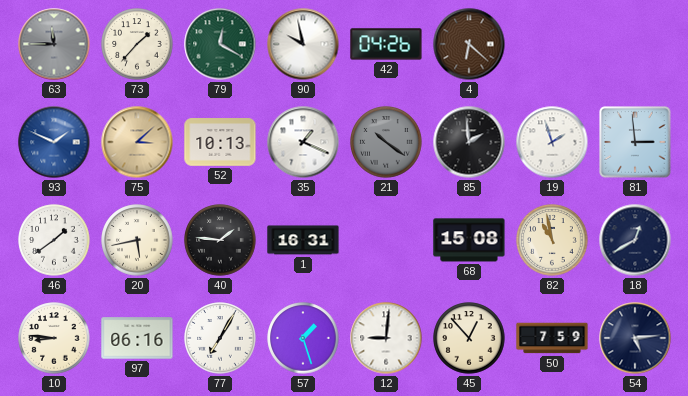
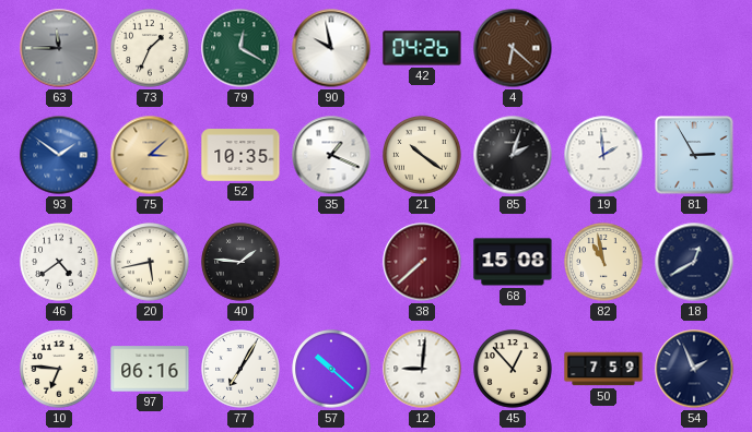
73: 1:37 -> 1:34
93: 1:49 -> 1:51
52: 10:13 -> 10:35
21 dial: grey -> cream
85: 1:59 -> 2:03
19: 1:57 -> 1:59
81: 2:59 -> 2:55
46: 1:39 -> 4:39
1: 16:31 -> none
38: none -> 7:38
10: 8:46 -> 6:46
57: 1:27 -> 10:22
54: 5:14 -> 1:56
